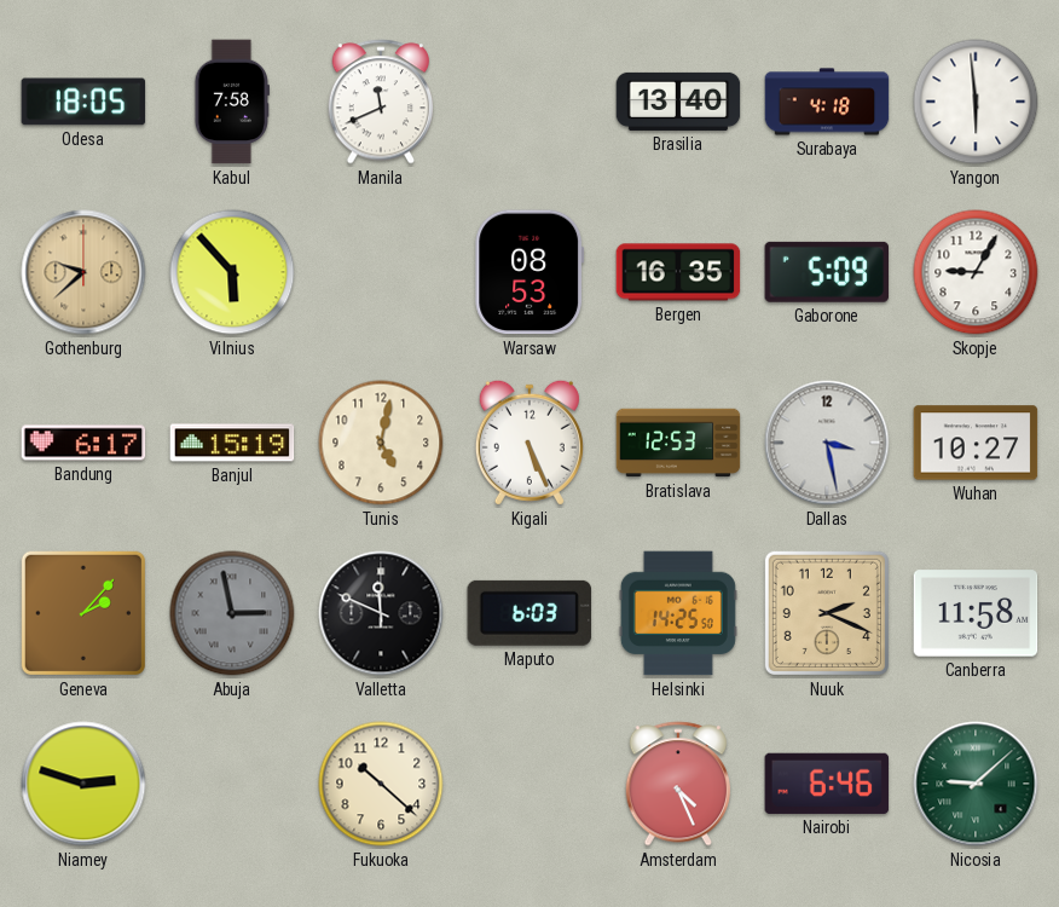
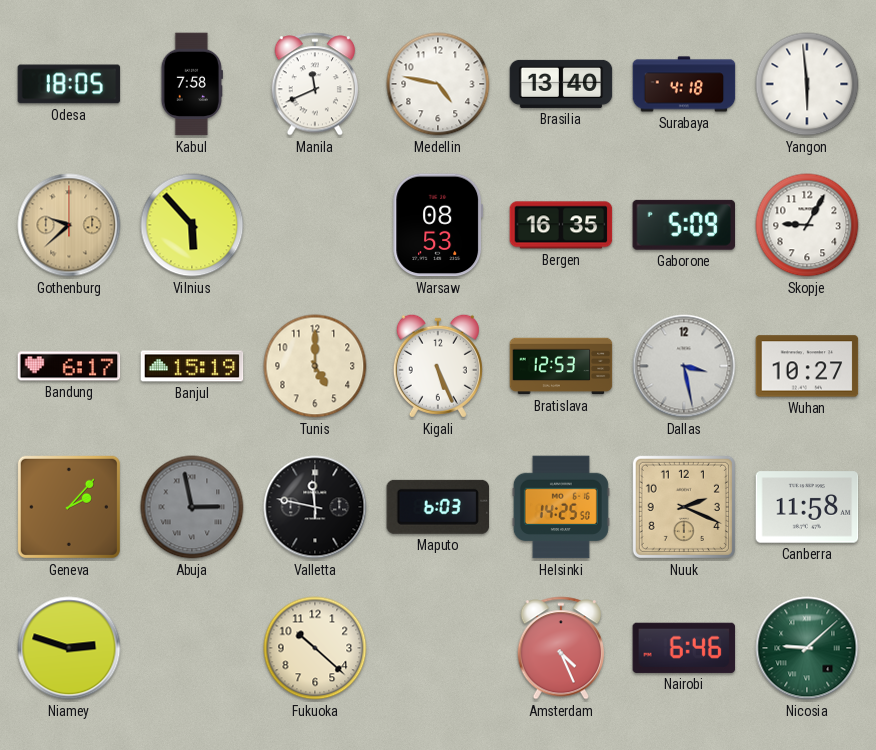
Medellin: none -> 4:47
Tunis: 5:02 -> 5:00
Valletta: 11:49 -> 11:47
